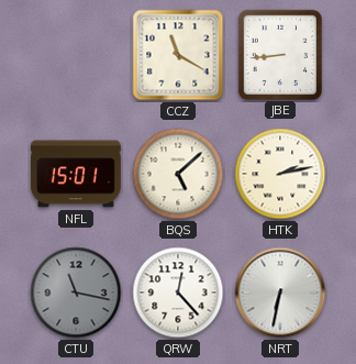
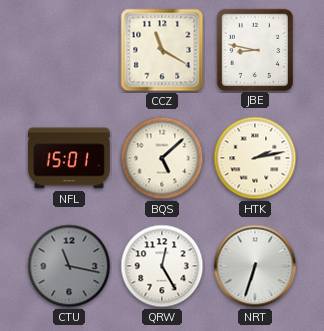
JBE: 8:44 -> 8:47
QRW: 12:23 -> 12:25
NRT: 6:32 -> 6:33
